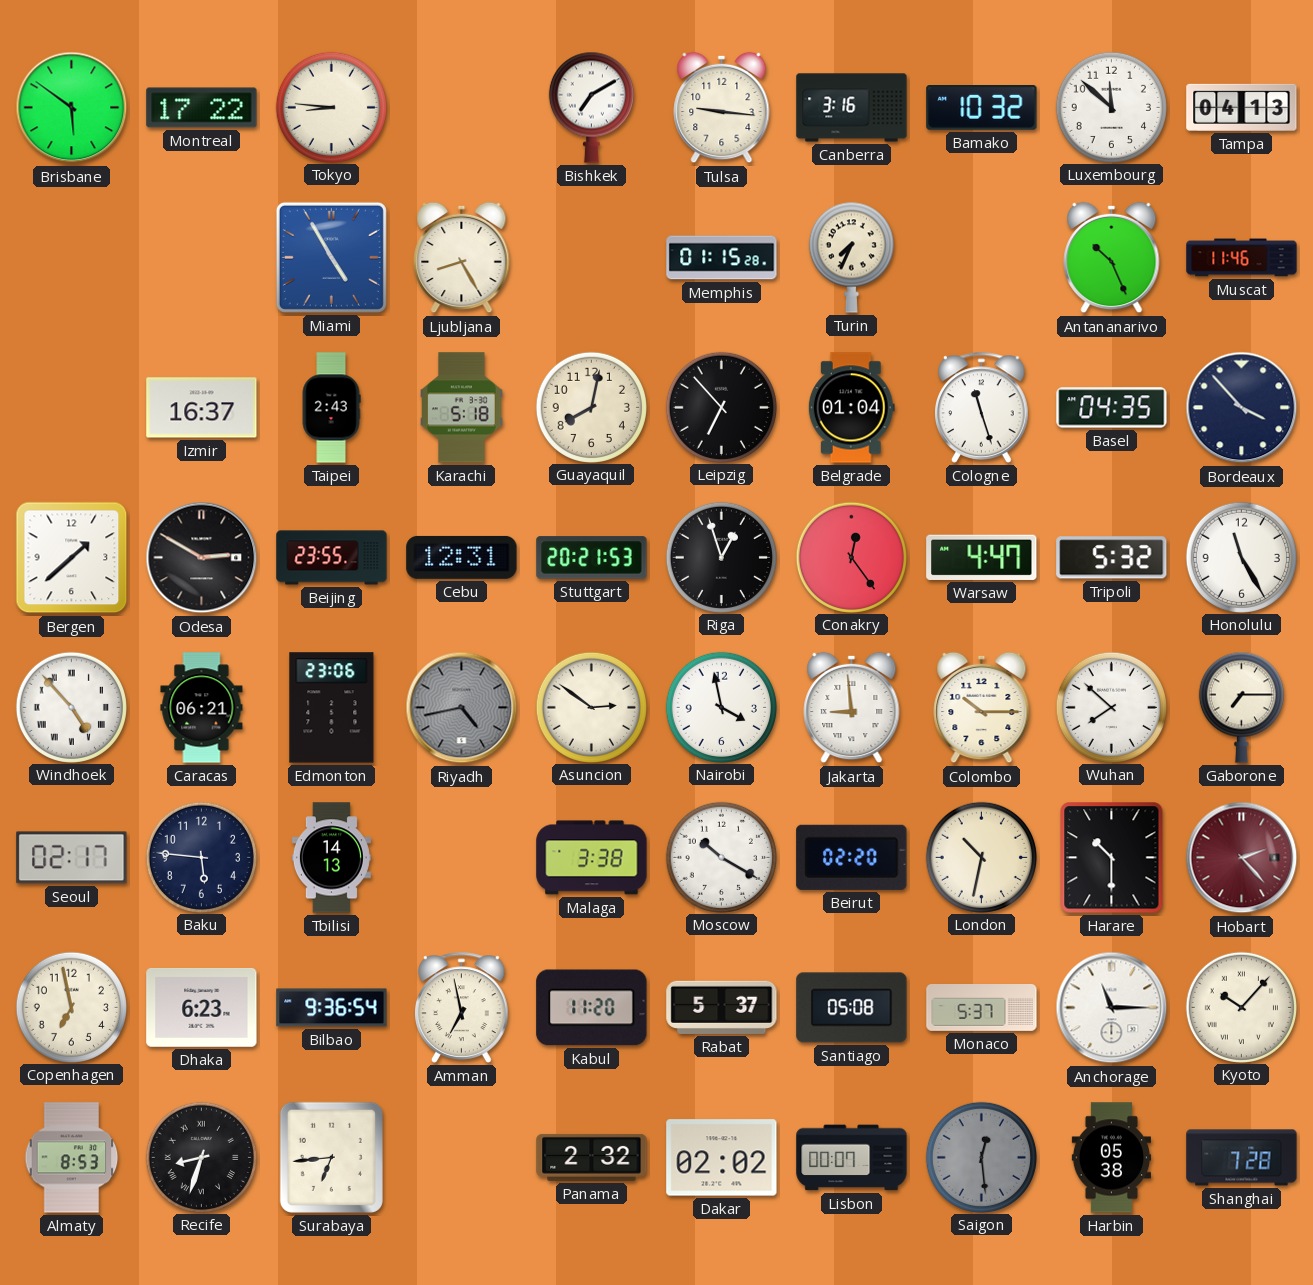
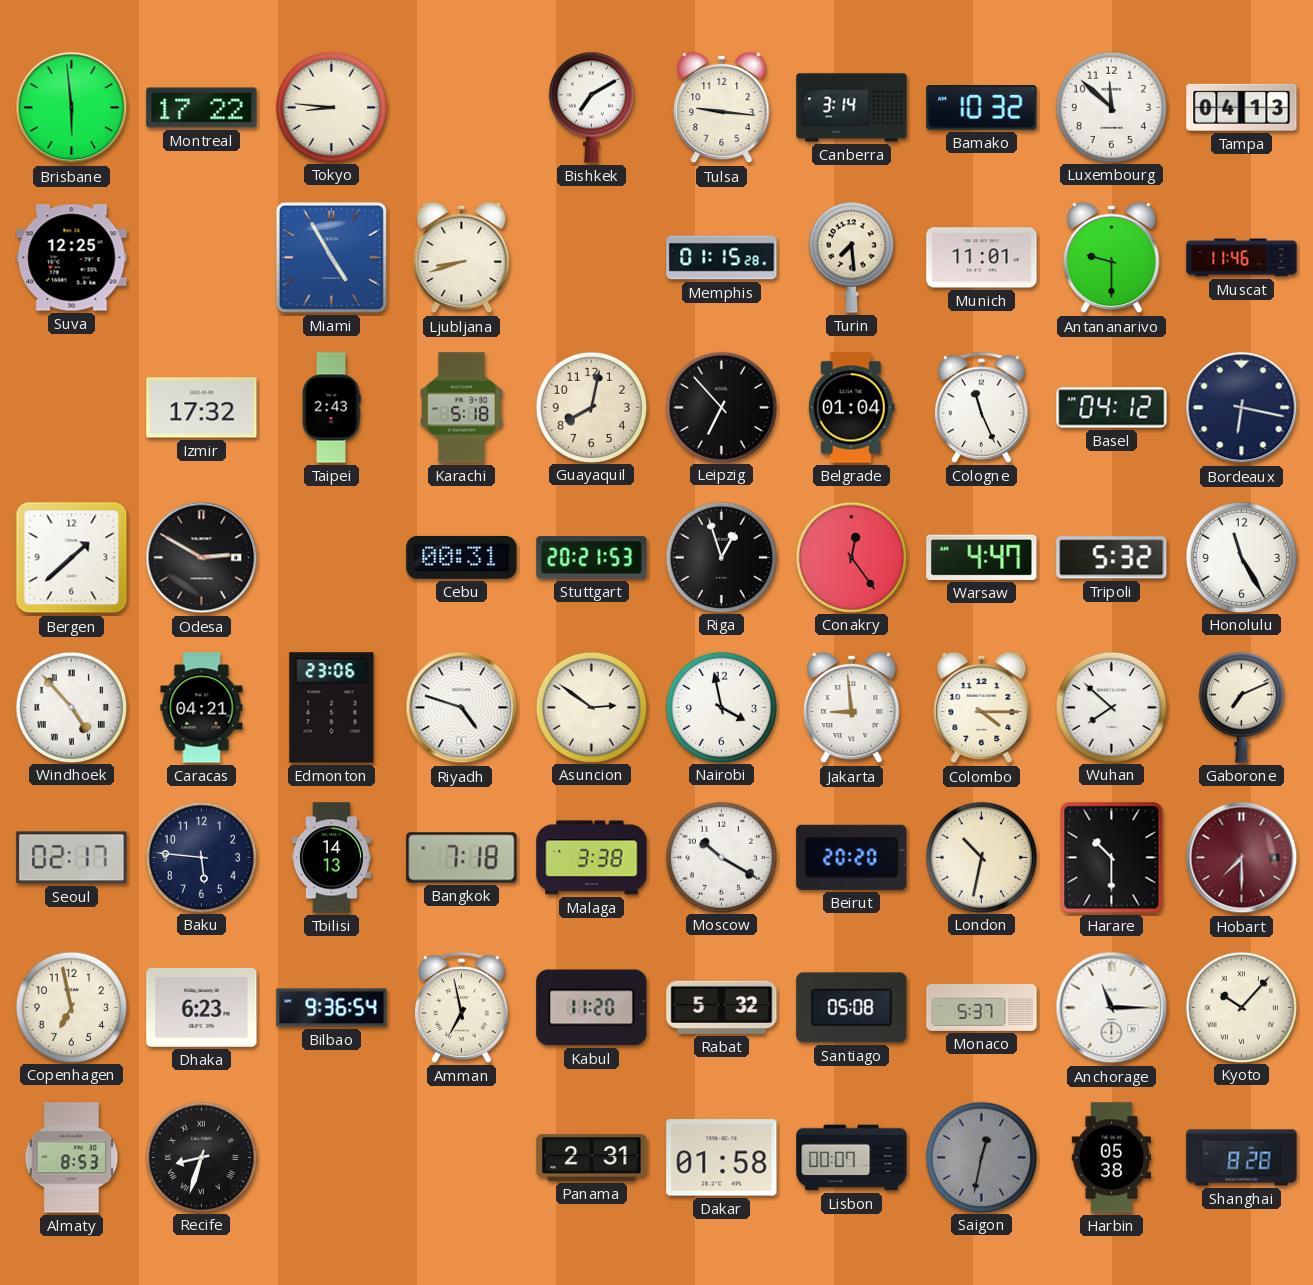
Brisbane: 5:51 -> 5:59
Canberra: 3:16 -> 3:14
Suva: none -> 12:25
Ljubljana: 8:25 -> 8:42
Turin: 7:34 -> 7:29
Munich: none -> 11:01
Antananarivo: 10:26 -> 9:30
Izmir: 16:37 -> 17:32
Cologne: 11:27 -> 11:26
Basel: 04:35 -> 04:12
Bordeaux: 3:53 -> 6:17
Beijing: 23:55 -> none
Cebu: 12:31 -> 00:31
Caracas: 06:21 -> 04:21
Riyadh: 4:43 -> 4:48
Riyadh dial: grey -> white
Colombo: 10:15 -> 4:15
Gaborone: 7:15 -> 7:11
Bangkok: none -> 7:18
Beirut: 02:20 -> 20:20
Hobart: 2:23 -> 7:30
Rabat: 5:37 -> 5:32
Surabaya: 6:44 -> none
Panama: 2:32 -> 2:31
Dakar: 02:02 -> 01:58
Saigon: 12:29 -> 12:32
Shanghai: 7:28 -> 8:28
